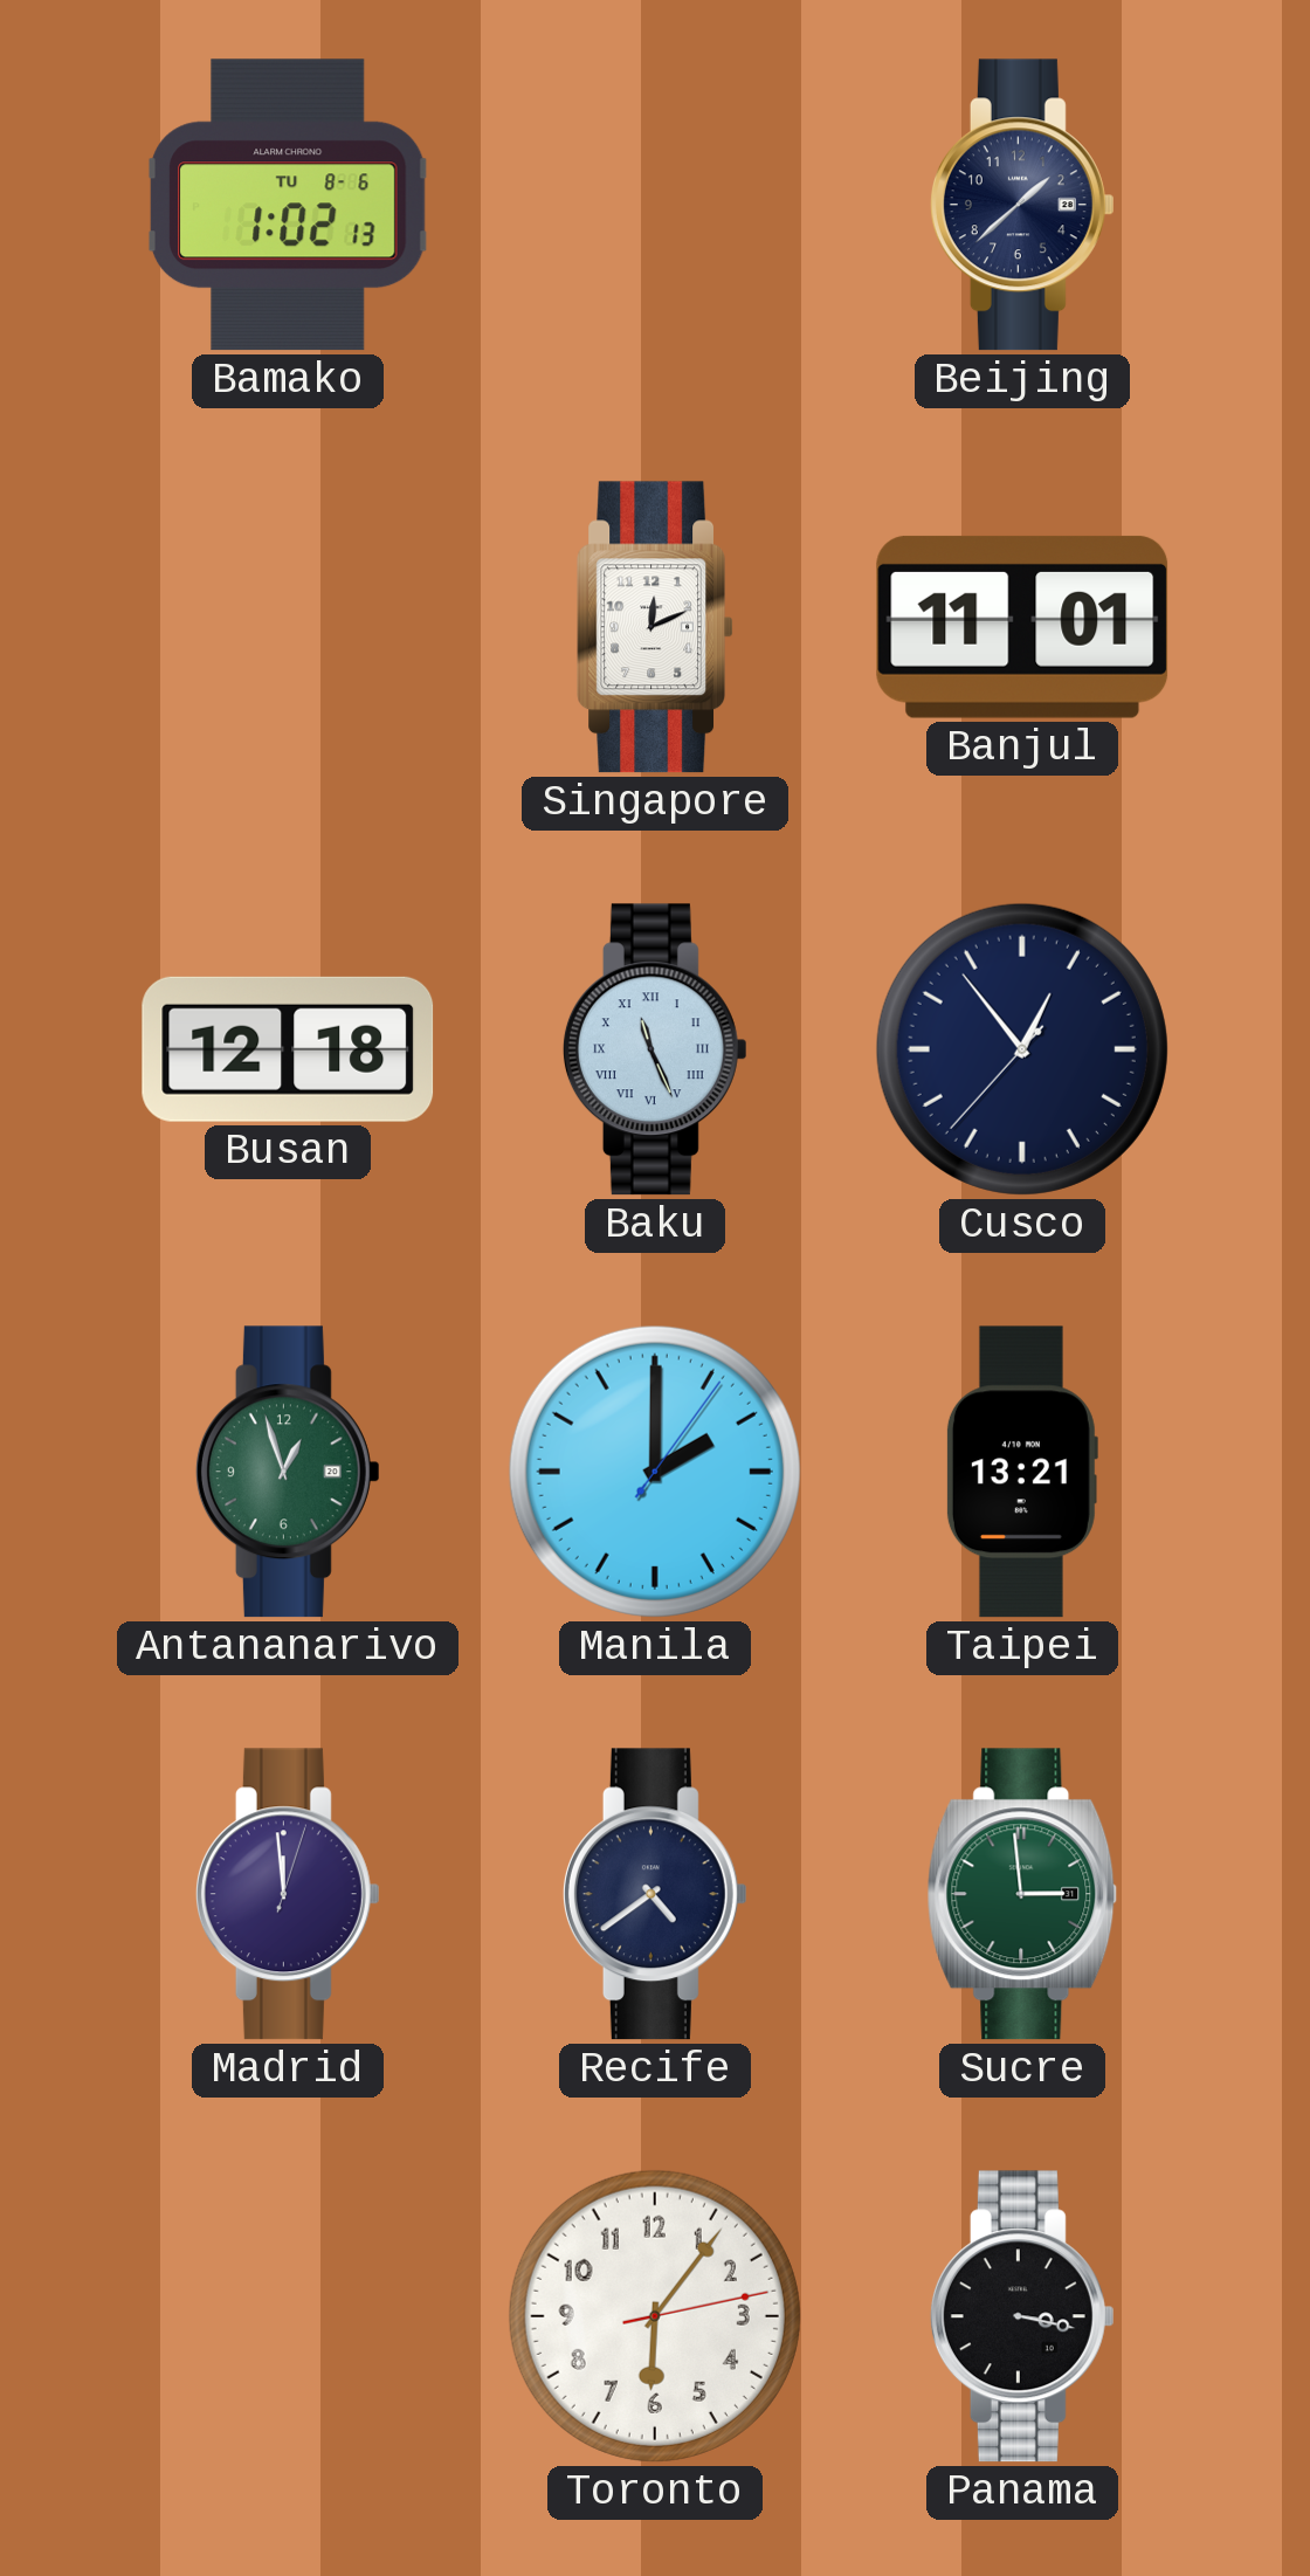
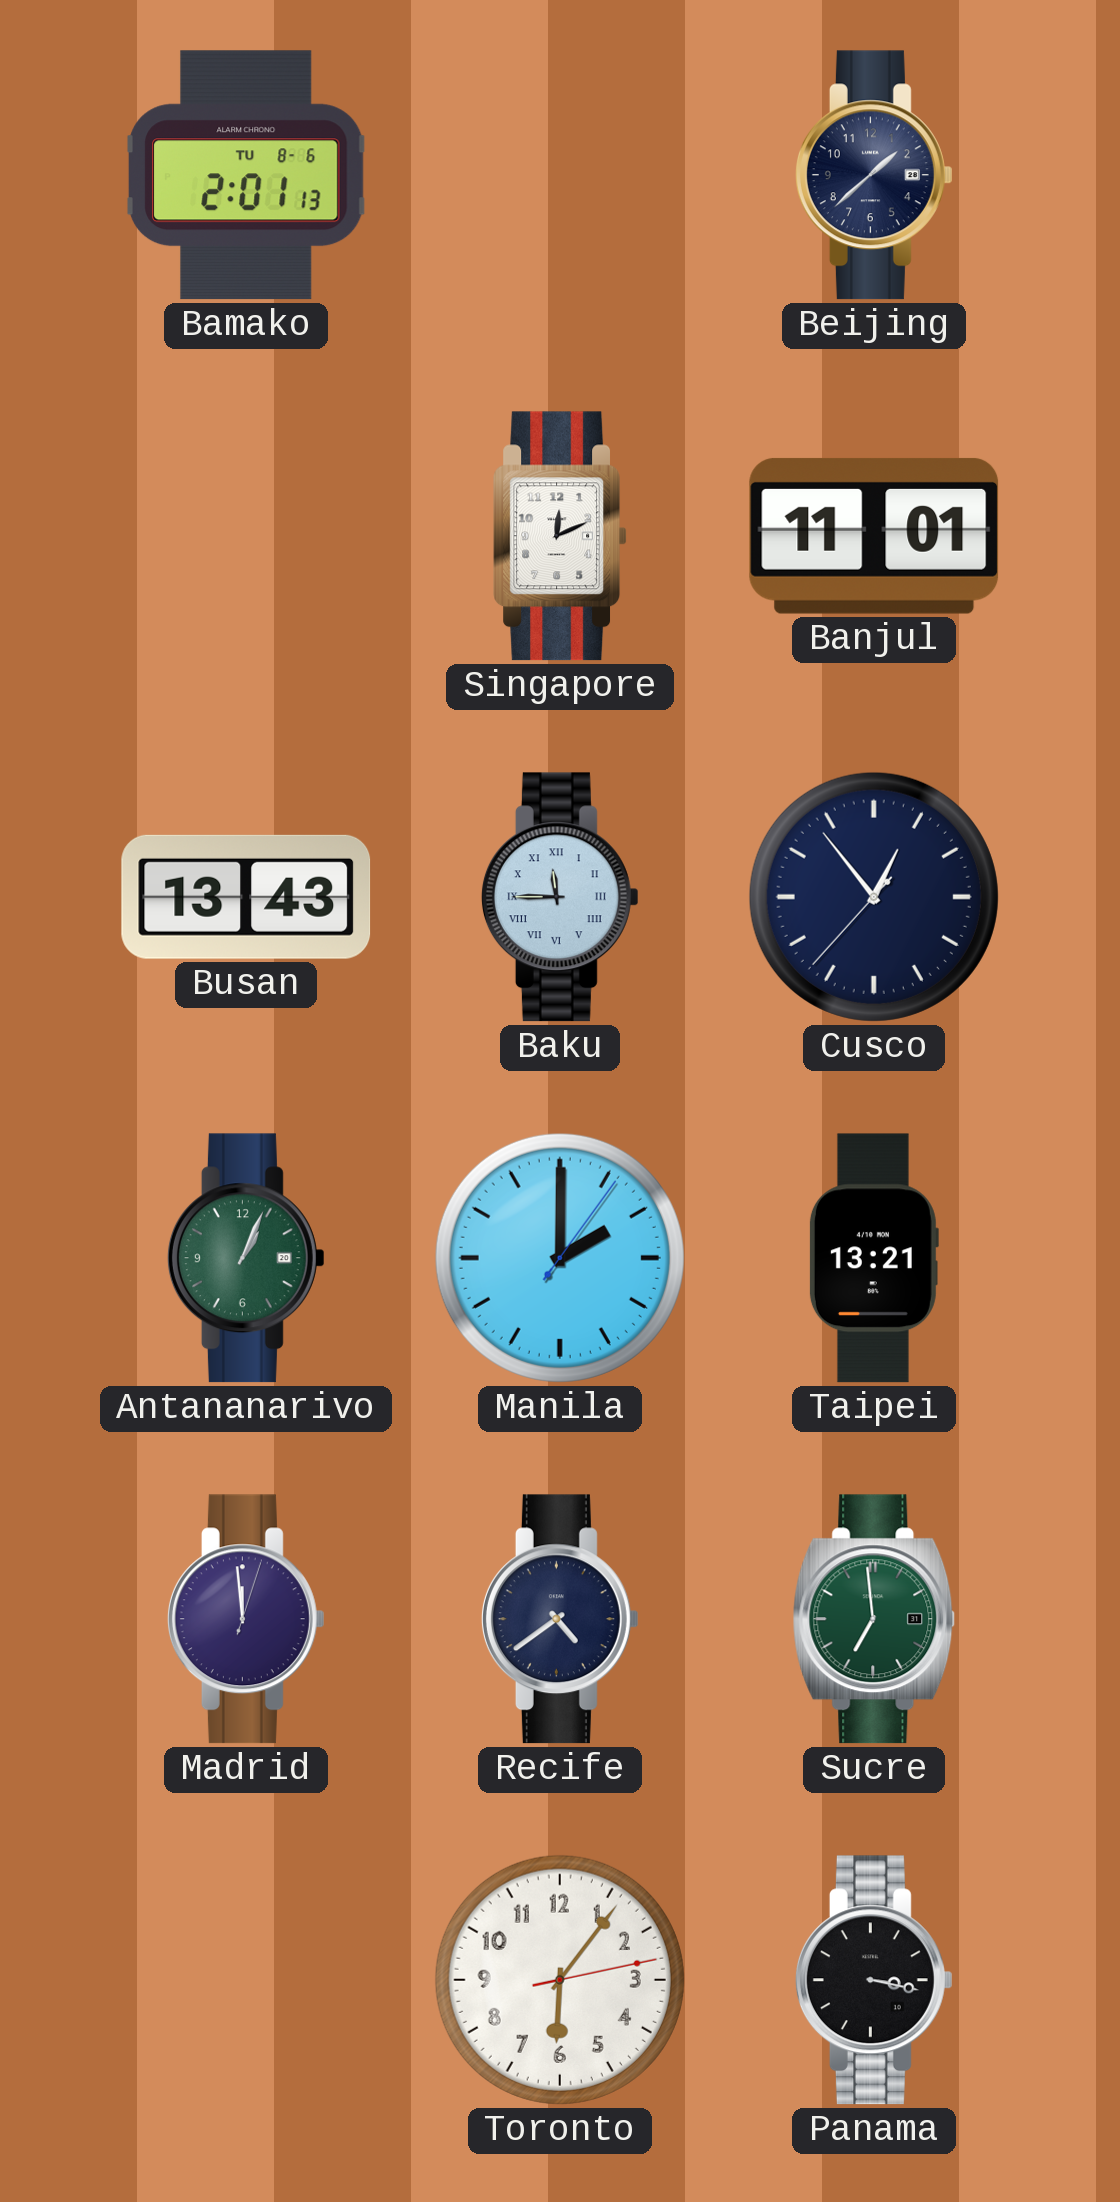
Bamako: 1:02 -> 2:01
Busan: 12:18 -> 13:43
Baku: 11:26 -> 11:45
Antananarivo: 12:57 -> 1:04
Sucre: 2:59 -> 6:59
